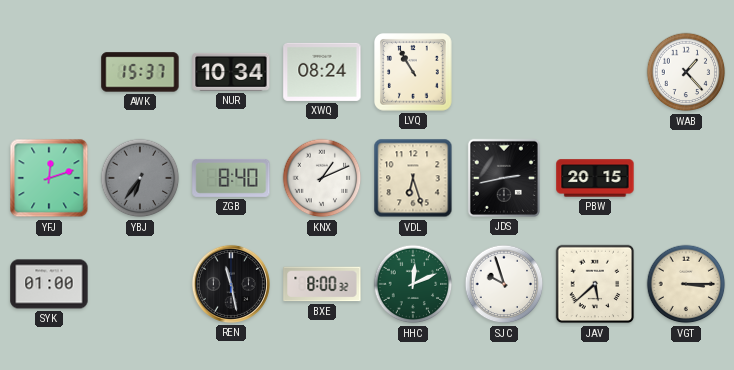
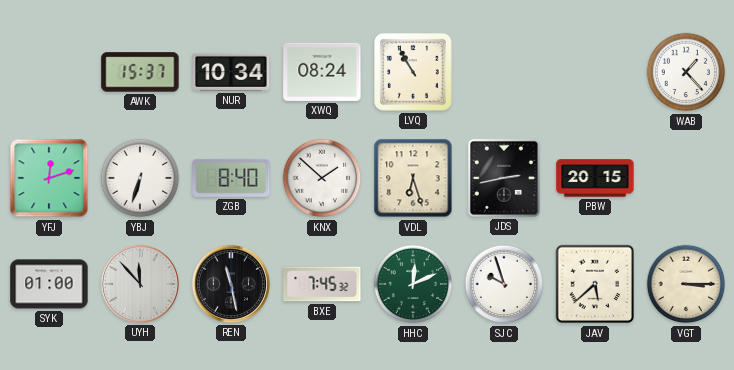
YBJ: 6:36 -> 6:33
YBJ dial: grey -> white
KNX: 1:11 -> 1:52
UYH: none -> 11:53
BXE: 8:00 -> 7:45
